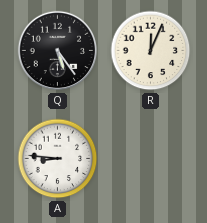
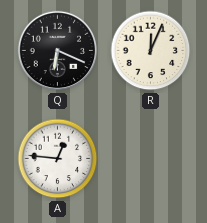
Q: 5:24 -> 6:19
A: 8:46 -> 12:46
